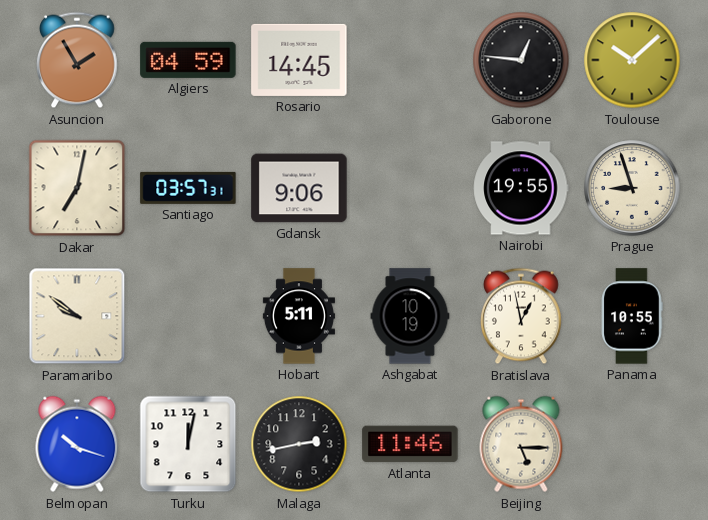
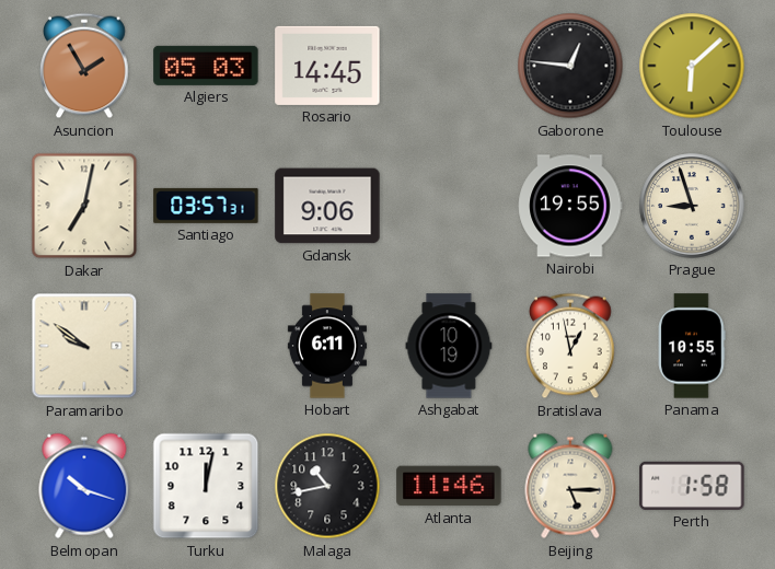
Algiers: 04:59 -> 05:03
Toulouse: 10:08 -> 6:08
Hobart: 5:11 -> 6:11
Malaga: 2:43 -> 10:43
Perth: none -> 1:58
